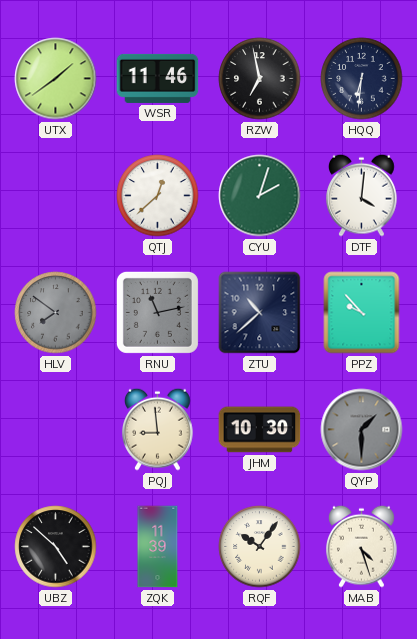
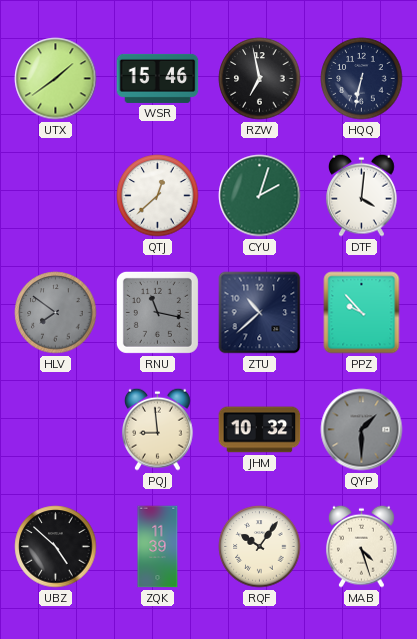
WSR: 11:46 -> 15:46
HQQ: 6:31 -> 6:32
RNU: 11:13 -> 11:17
JHM: 10:30 -> 10:32
